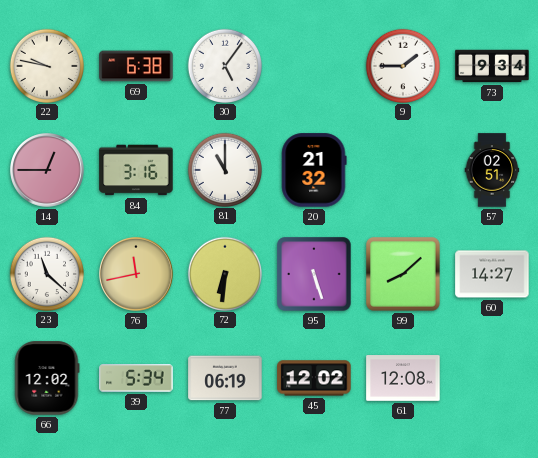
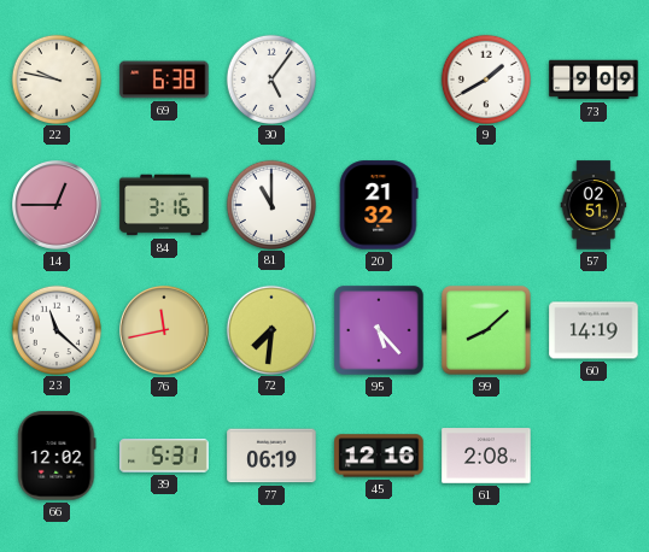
9: 1:45 -> 1:40
73: 9:34 -> 9:09
72: 6:31 -> 7:31
95: 5:27 -> 5:23
60: 14:27 -> 14:19
39: 5:34 -> 5:31
45: 12:02 -> 12:16
61: 12:08 -> 2:08
